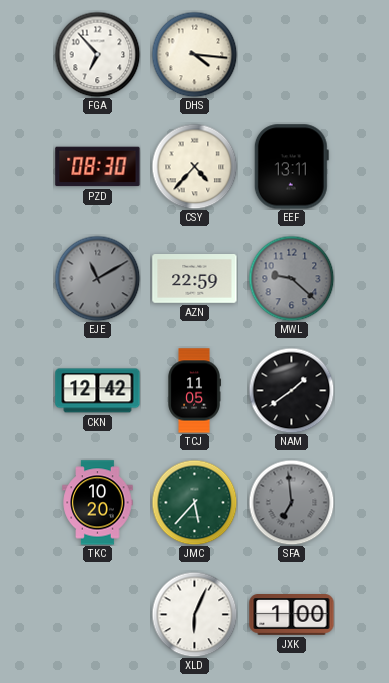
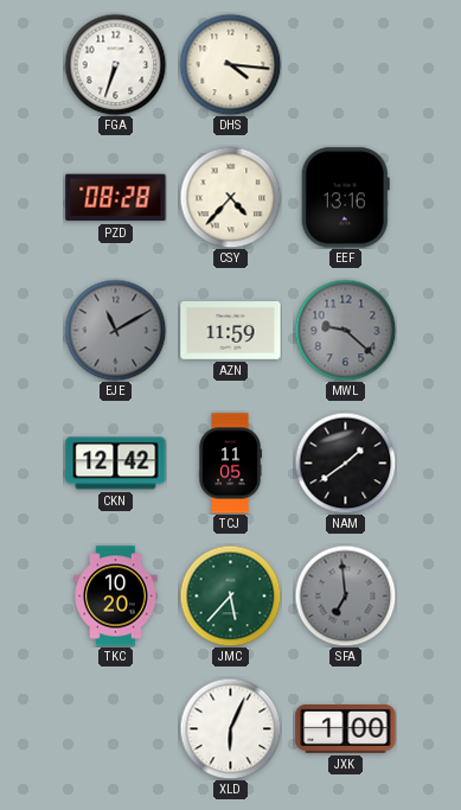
FGA: 6:53 -> 6:33
PZD: 08:30 -> 08:28
EEF: 13:11 -> 13:16
AZN: 22:59 -> 11:59
